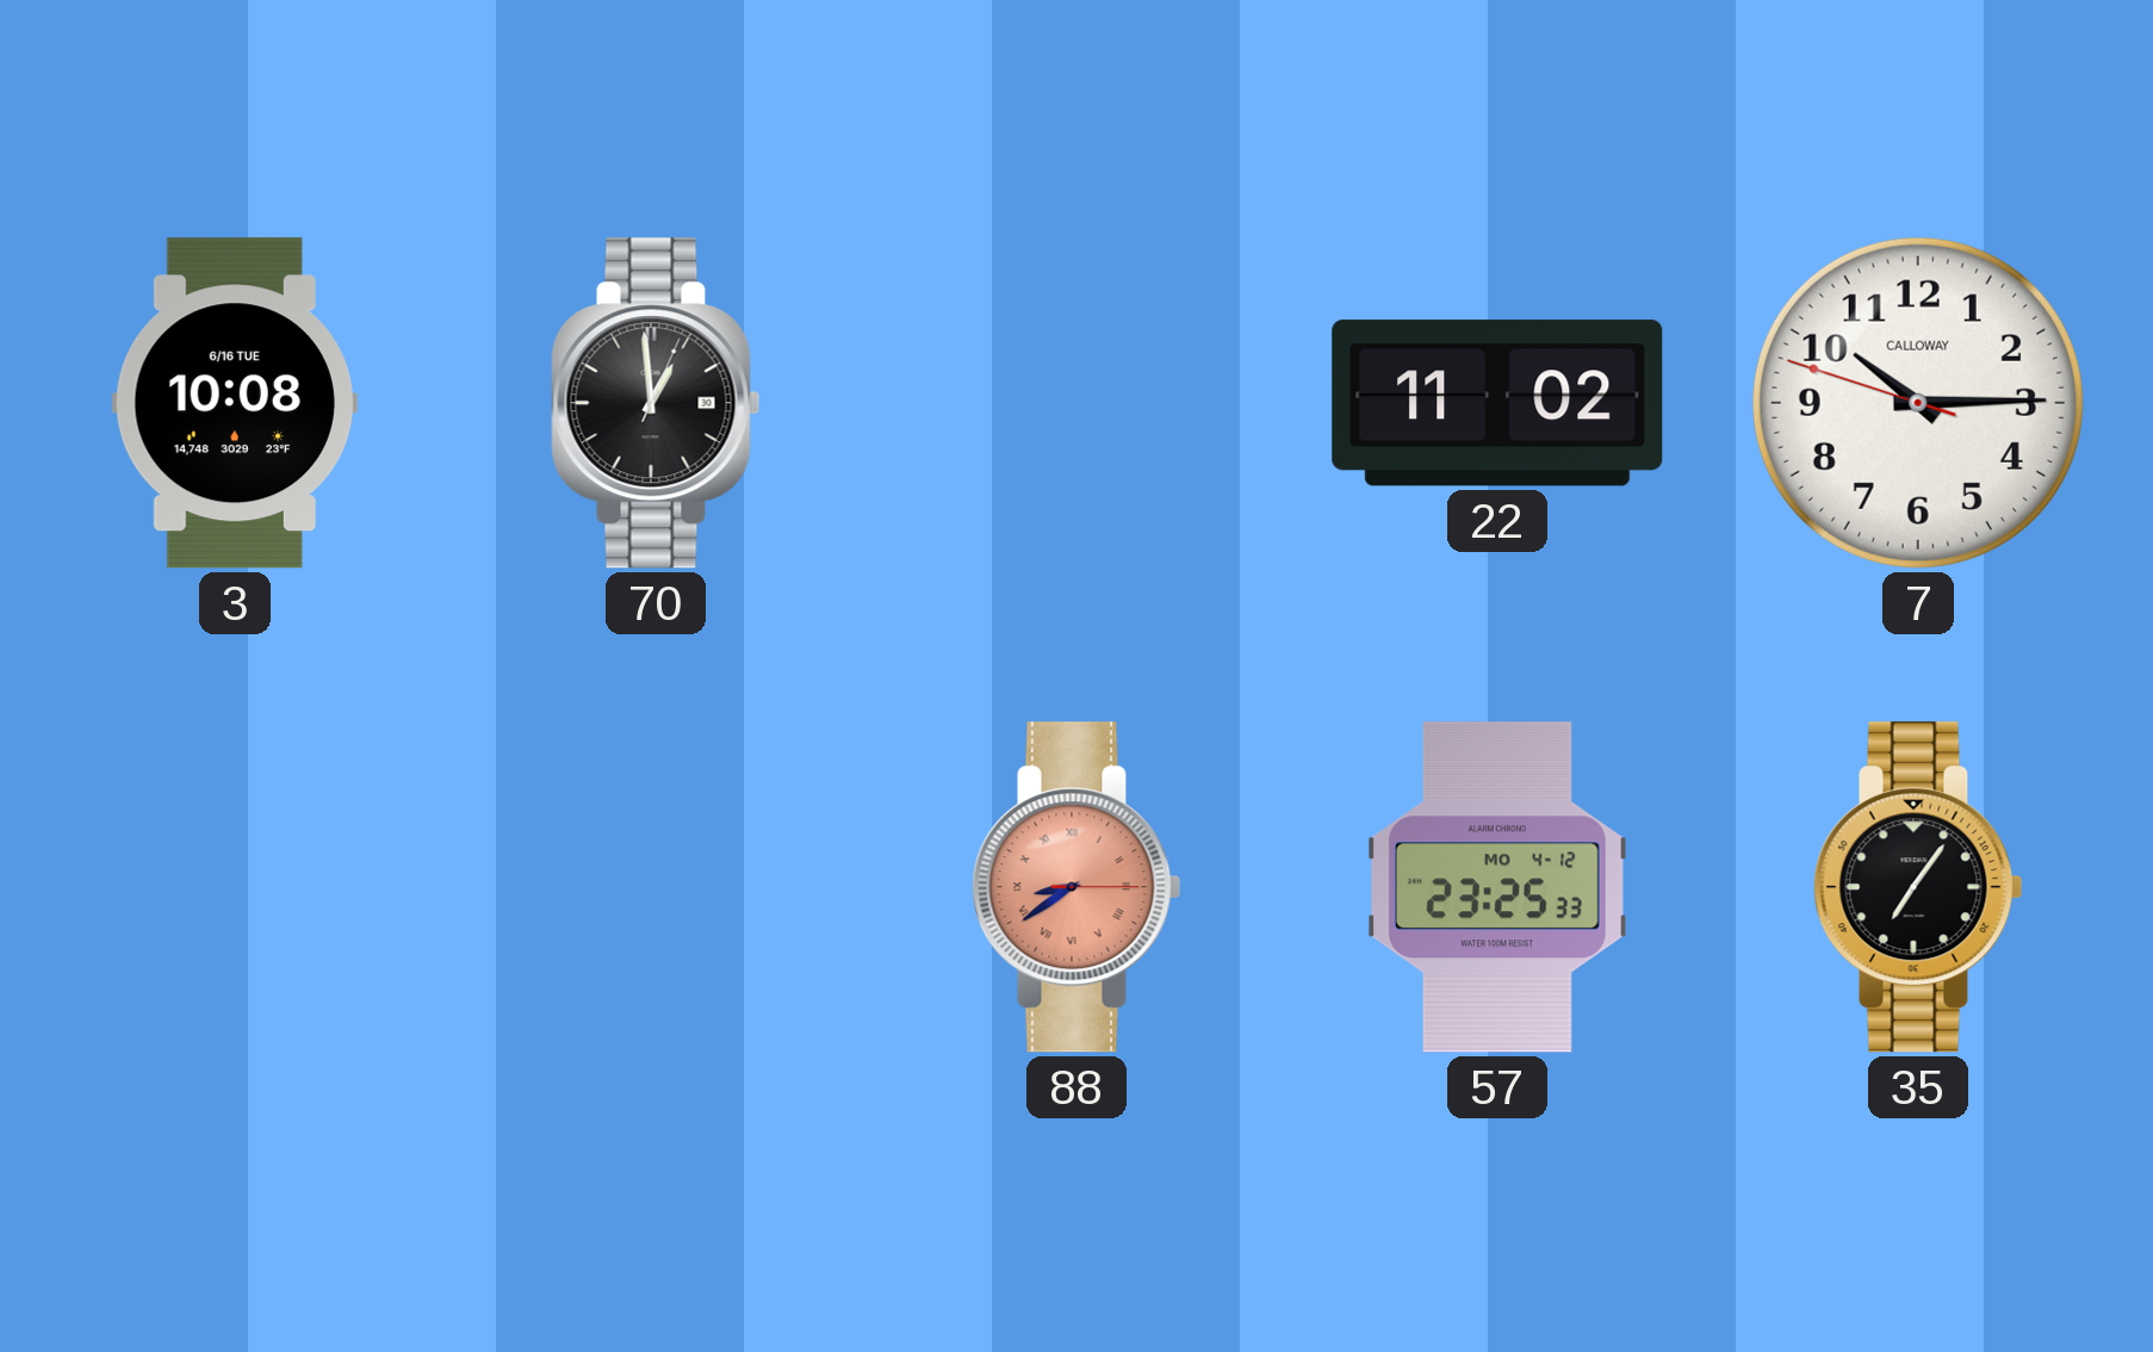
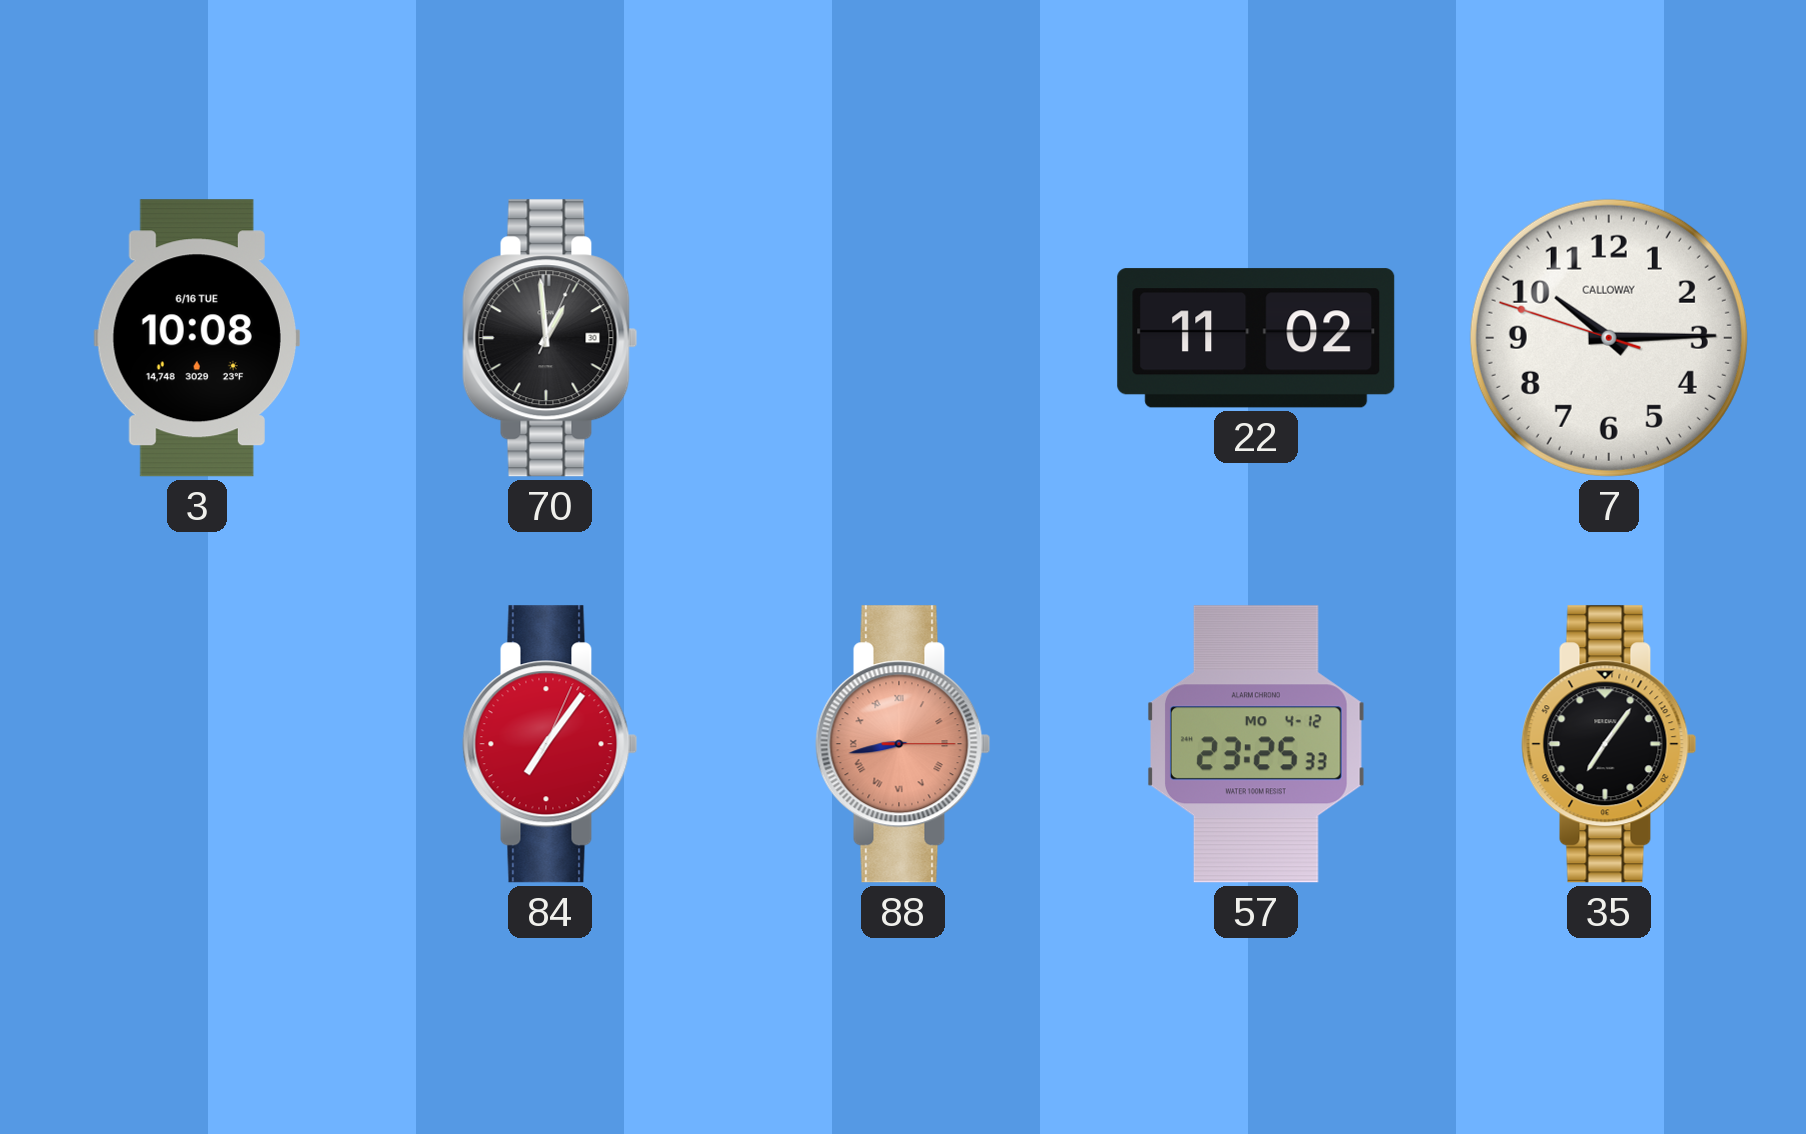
84: none -> 7:06
88: 8:39 -> 8:43
